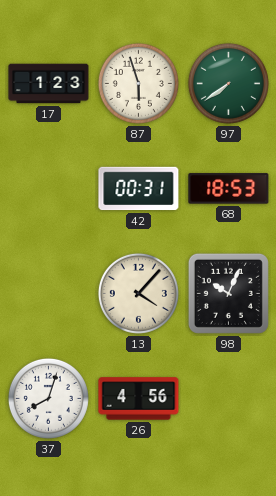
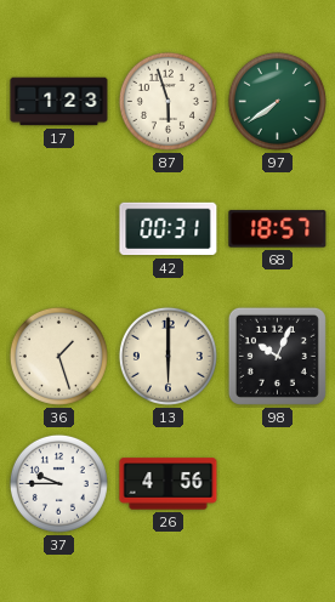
68: 18:53 -> 18:57
36: none -> 1:27
13: 4:07 -> 6:00
37: 8:03 -> 9:45
